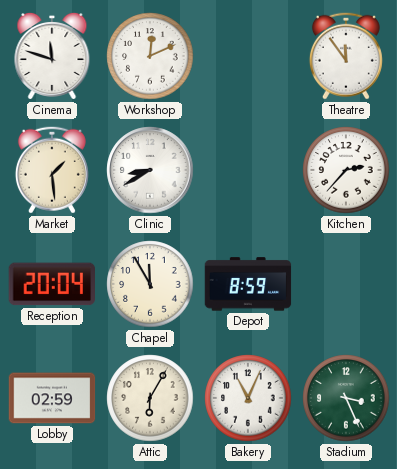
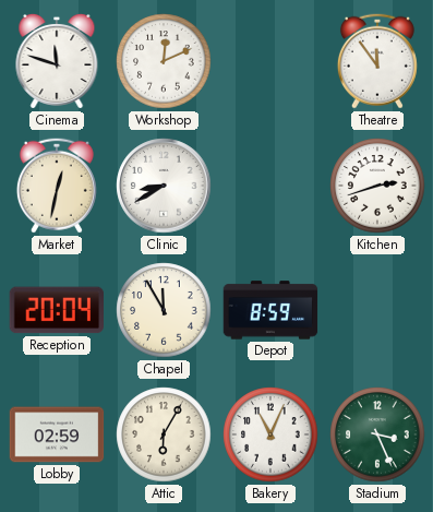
Market: 1:29 -> 12:32
Kitchen: 2:37 -> 2:42
